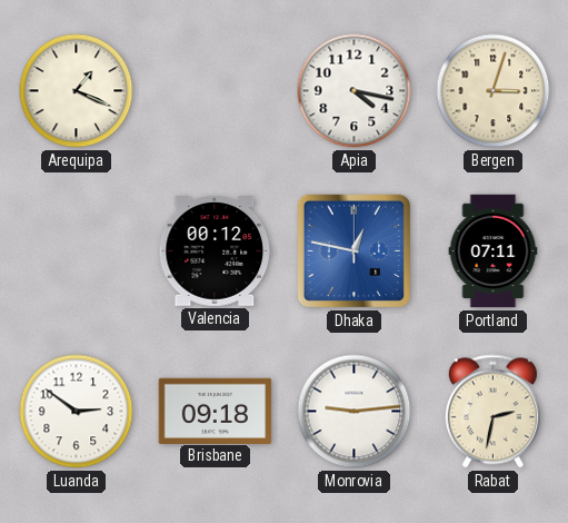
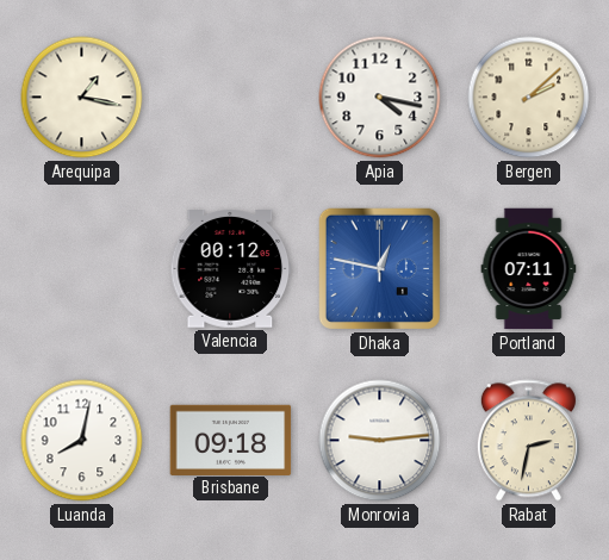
Arequipa: 1:19 -> 1:17
Bergen: 3:03 -> 2:08
Luanda: 2:51 -> 8:02
